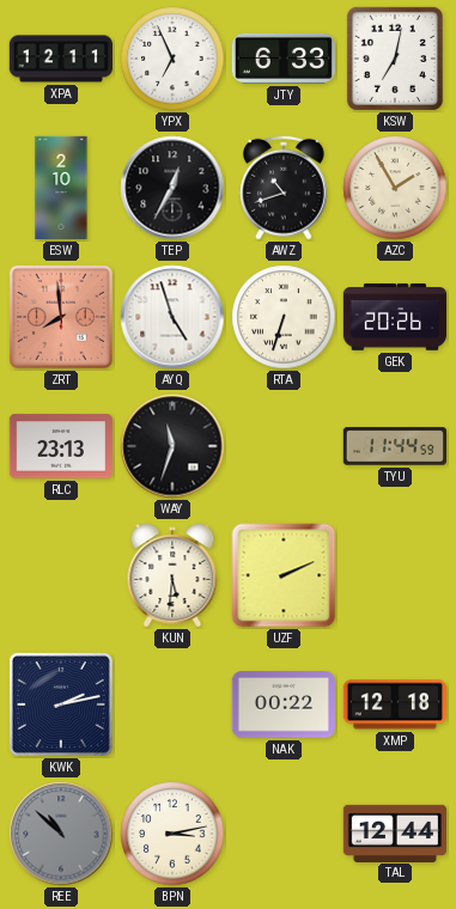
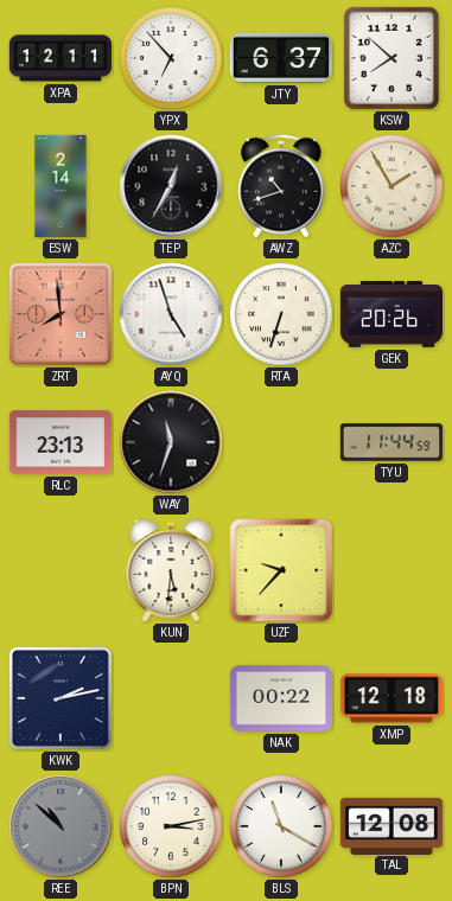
YPX: 6:56 -> 6:53
JTY: 6:33 -> 6:37
KSW: 7:02 -> 7:52
ESW: 2:10 -> 2:14
UZF: 2:11 -> 9:37
BLS: none -> 11:20
TAL: 12:44 -> 12:08
